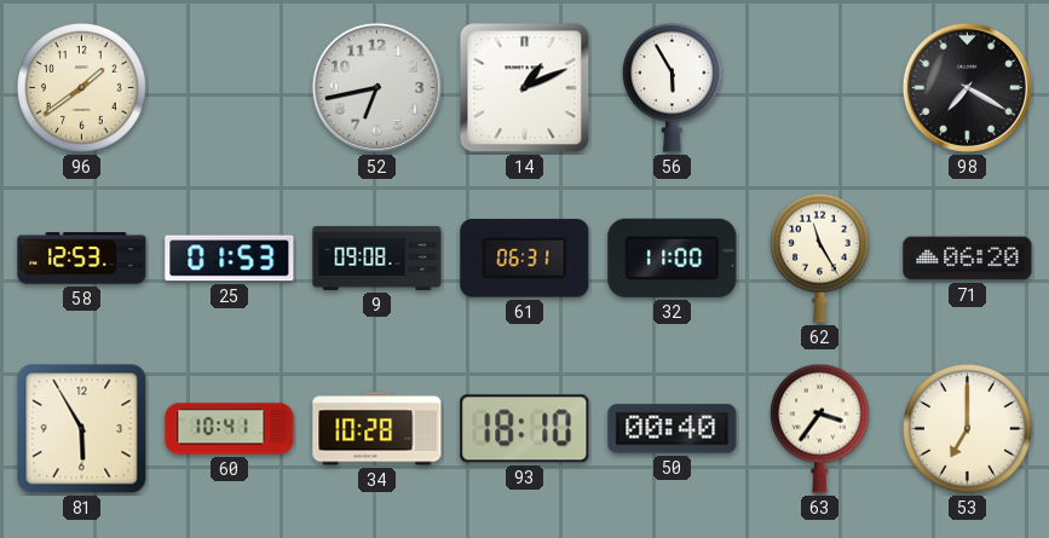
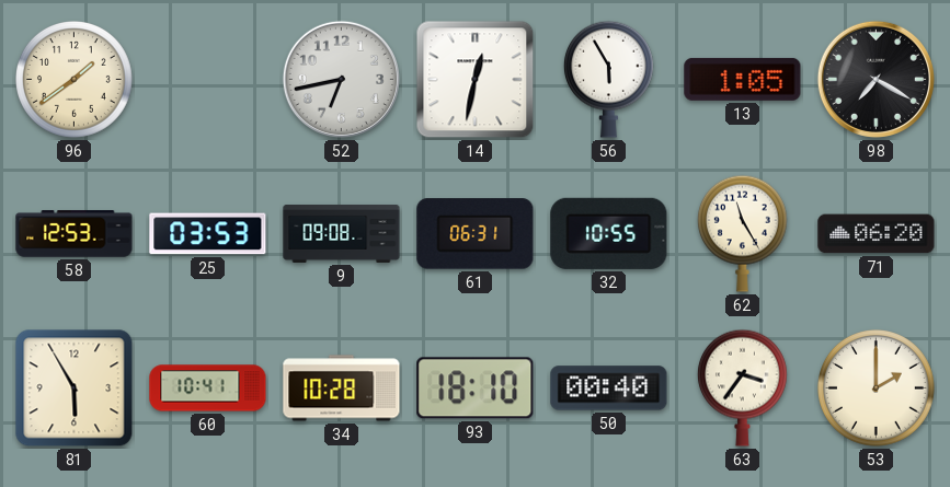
14: 1:11 -> 12:32
13: none -> 1:05
25: 01:53 -> 03:53
32: 11:00 -> 10:55
53: 7:00 -> 2:00
